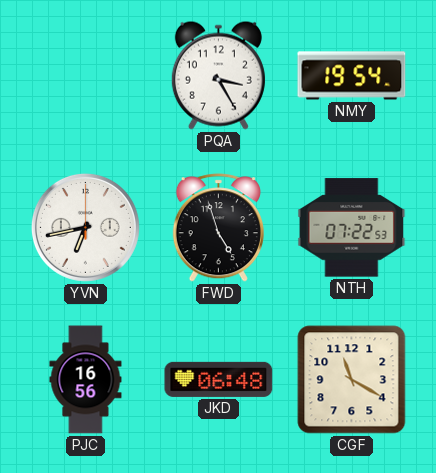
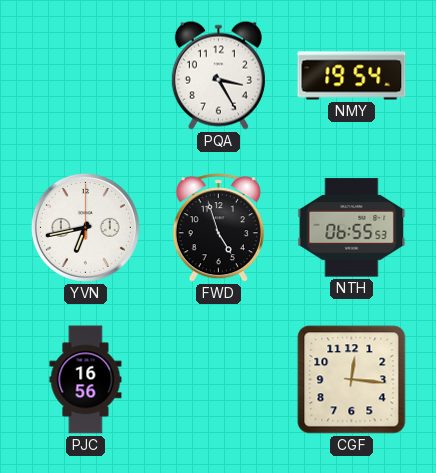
NTH: 07:22 -> 06:55
JKD: 06:48 -> none
CGF: 11:20 -> 12:16
